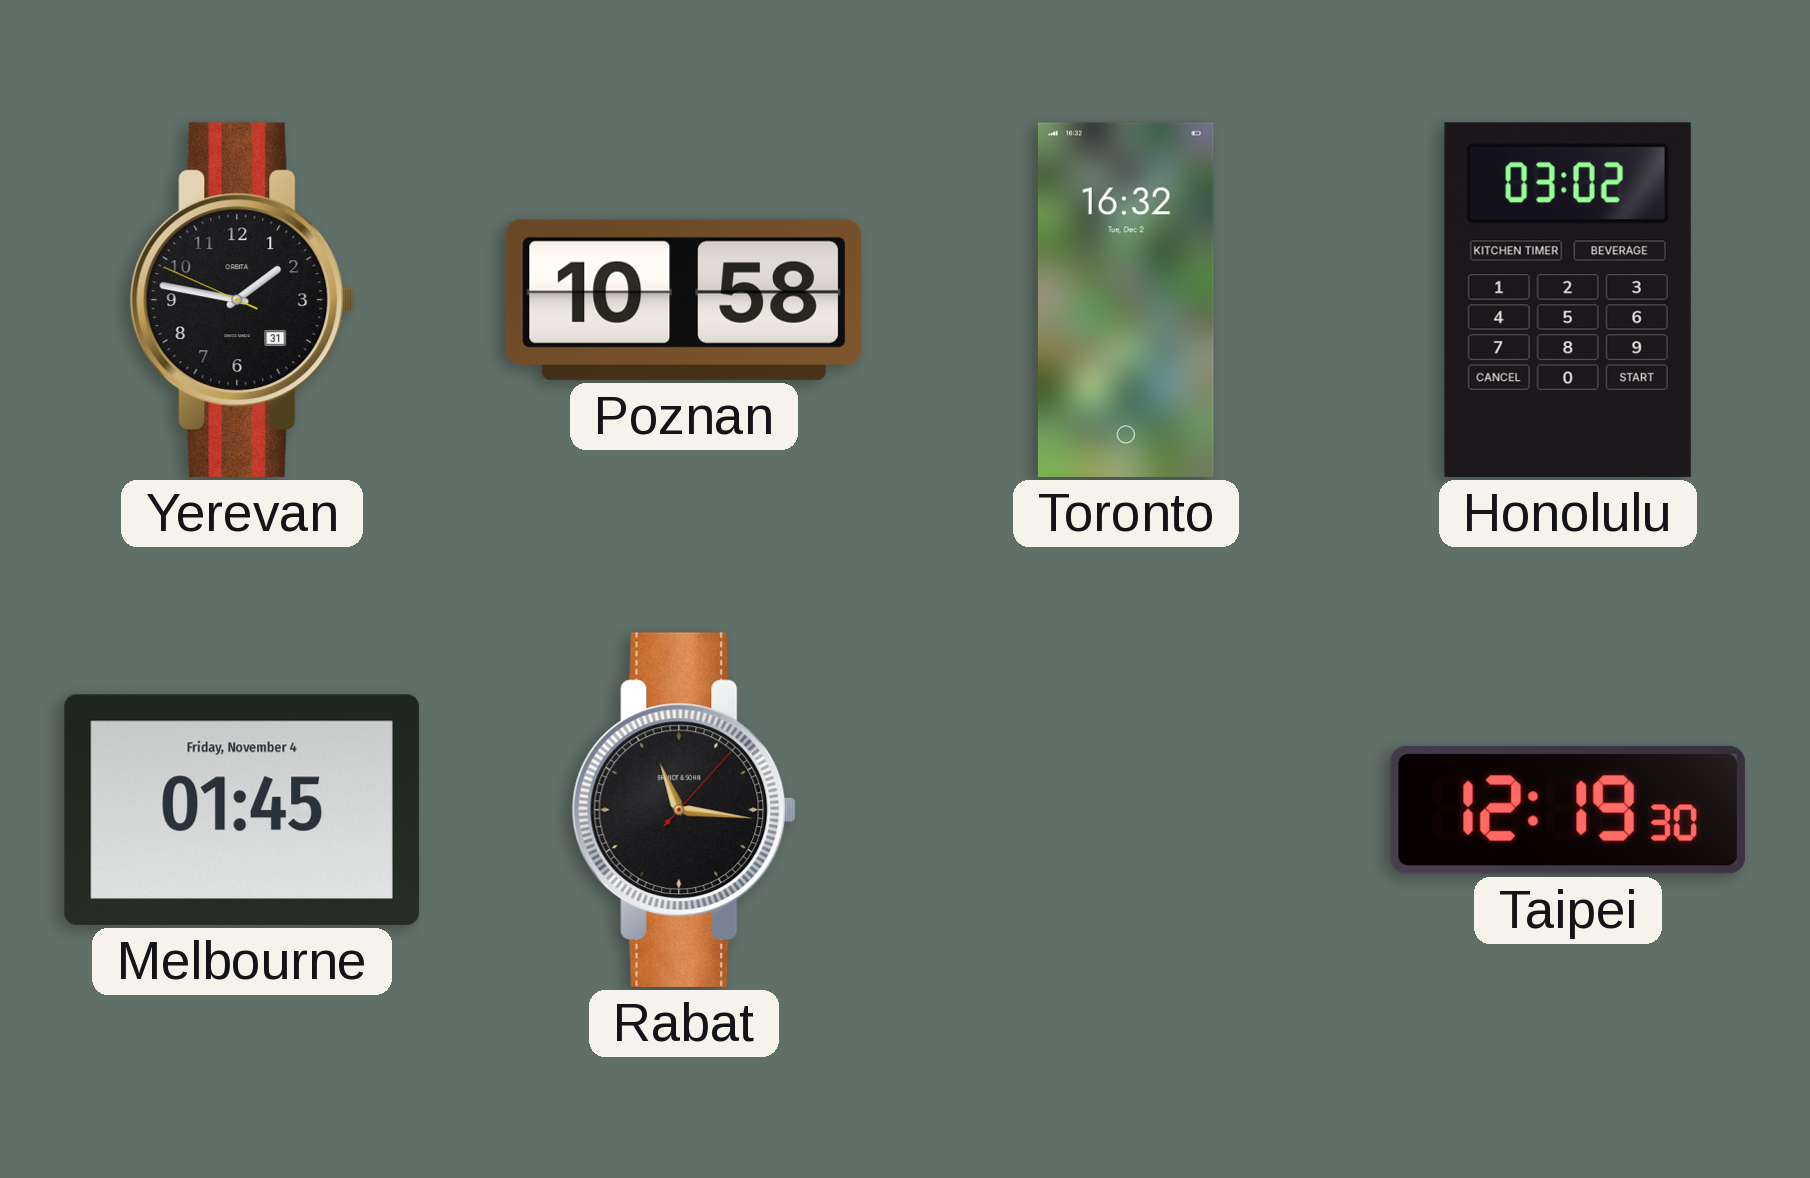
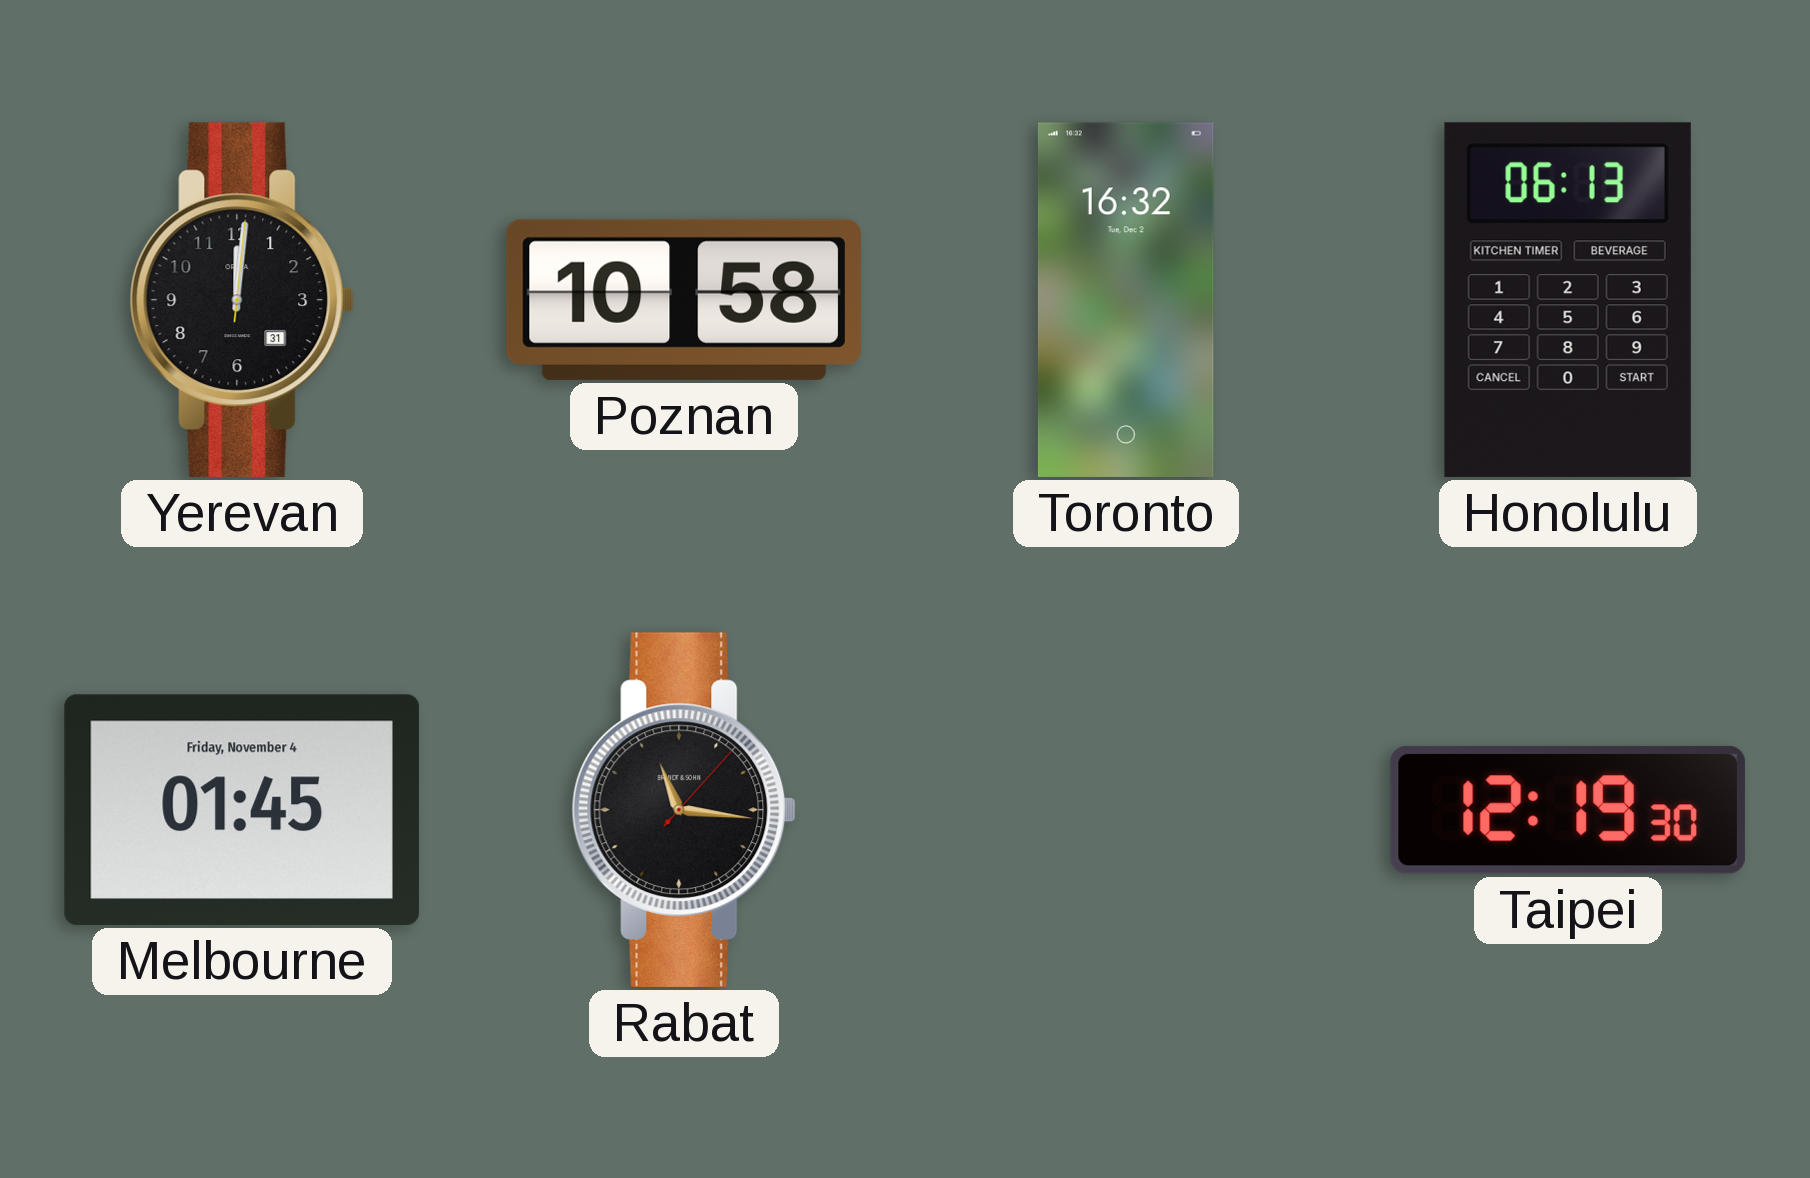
Yerevan: 1:46 -> 12:01
Honolulu: 03:02 -> 06:13
